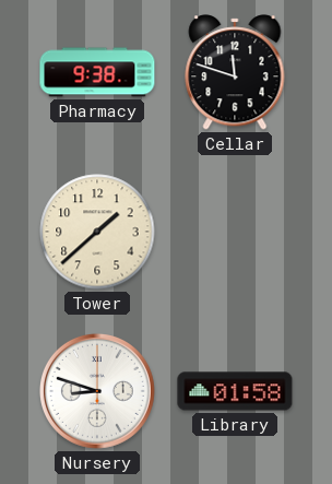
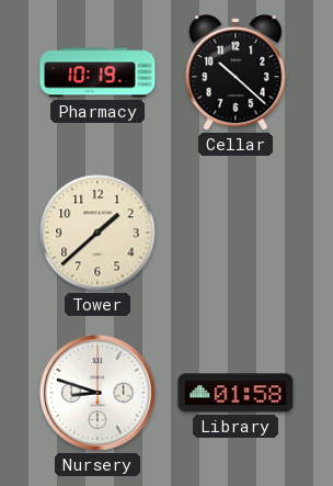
Pharmacy: 9:38 -> 10:19
Cellar: 11:48 -> 10:22
